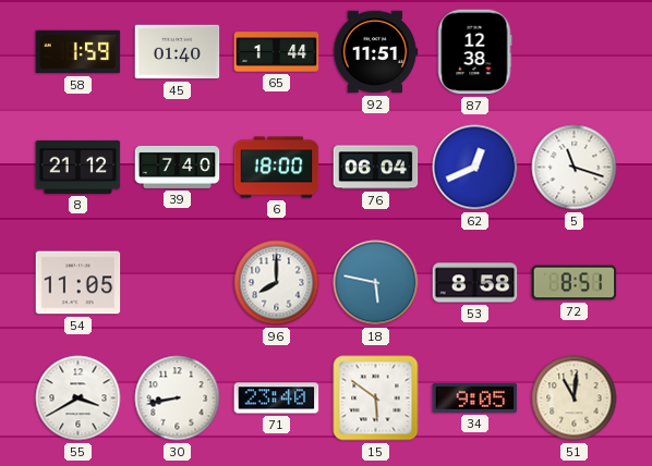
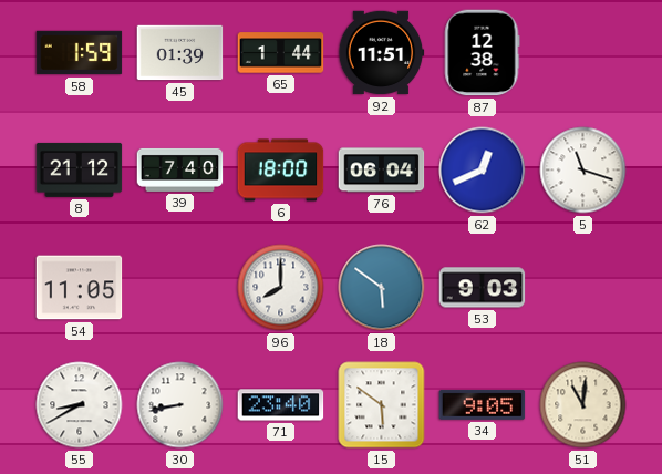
45: 01:40 -> 01:39
18: 5:47 -> 5:51
53: 8:58 -> 9:03
72: 8:51 -> none
55: 3:40 -> 8:40
